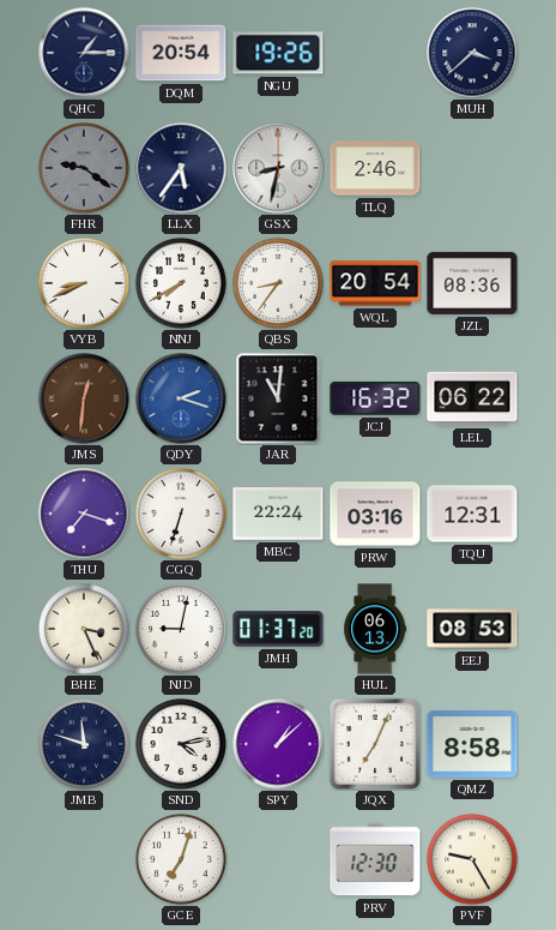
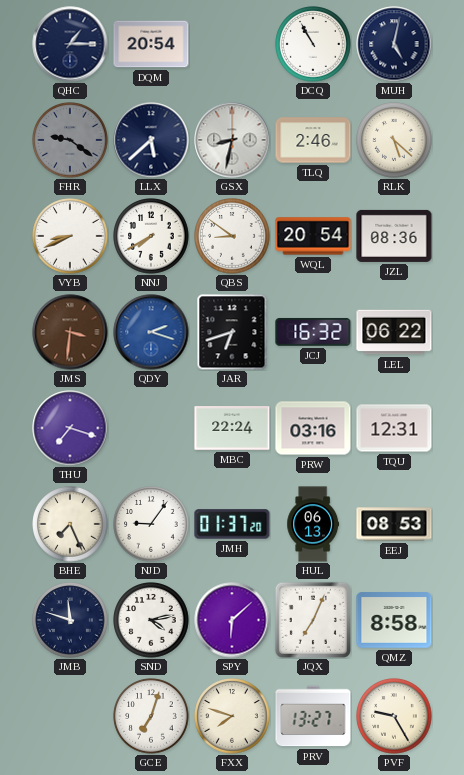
NGU: 19:26 -> none
DCQ: none -> 10:55
MUH: 3:38 -> 5:02
LLX: 5:36 -> 5:38
RLK: none -> 5:22
QBS: 8:36 -> 8:51
JMS: 12:31 -> 3:31
JAR: 11:01 -> 6:42
CGQ: 6:33 -> none
BHE: 3:26 -> 7:26
NJD: 9:02 -> 9:06
SPY: 1:08 -> 6:08
FXX: none -> 7:48
PRV: 12:30 -> 13:27
